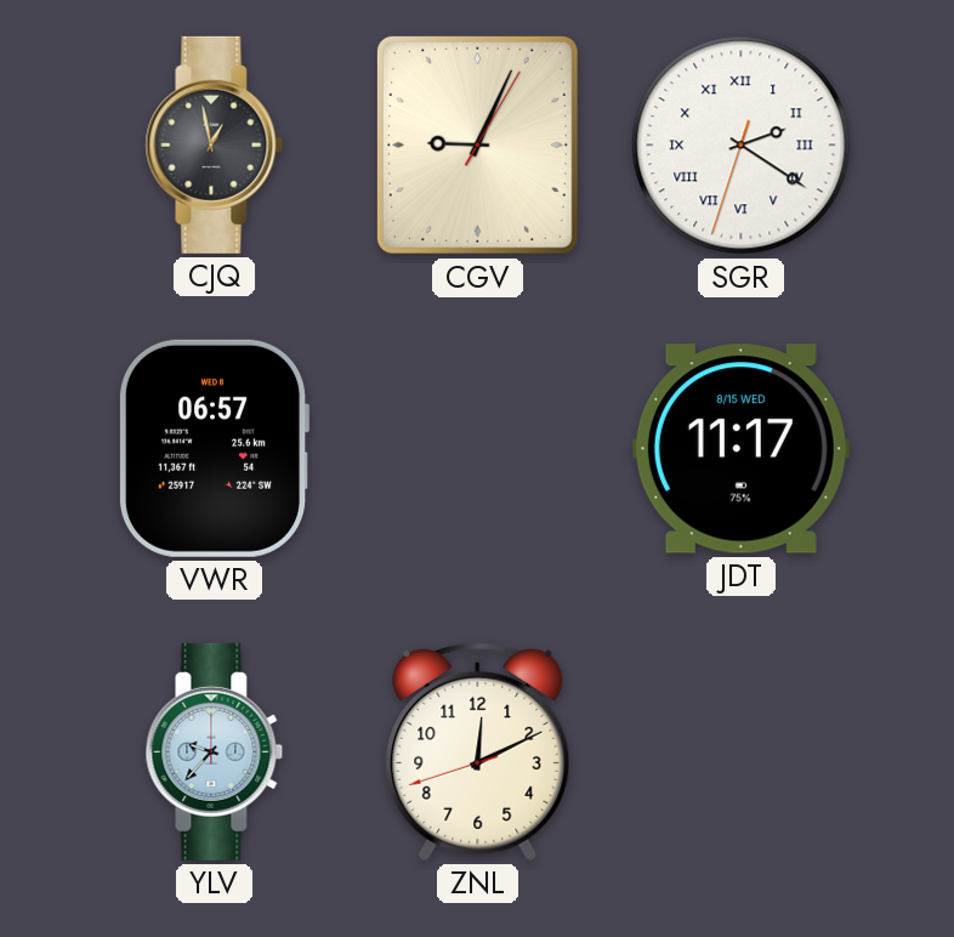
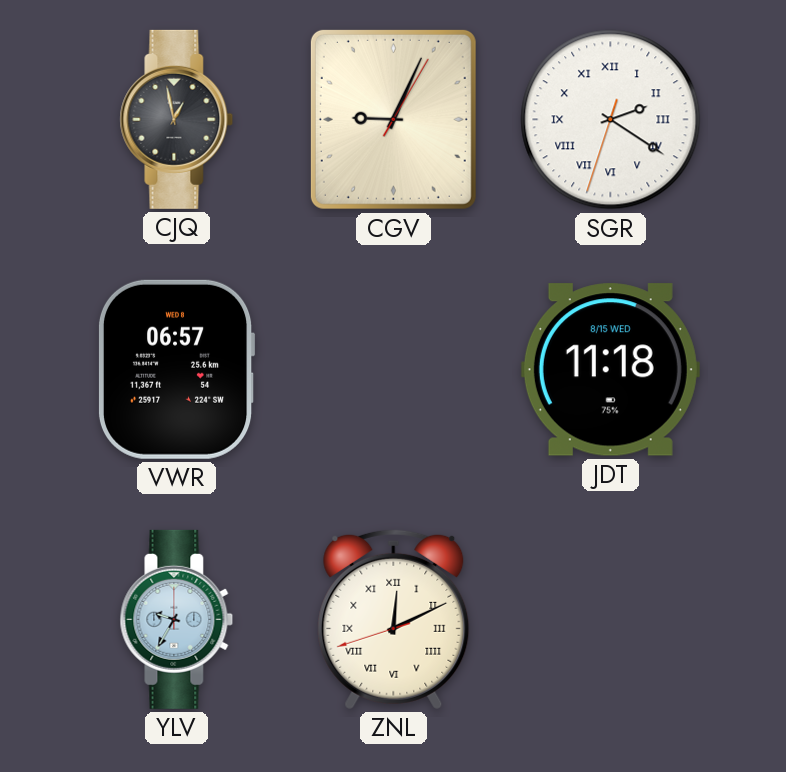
JDT: 11:17 -> 11:18
YLV: 9:37 -> 9:35
ZNL numerals: Arabic -> Roman
